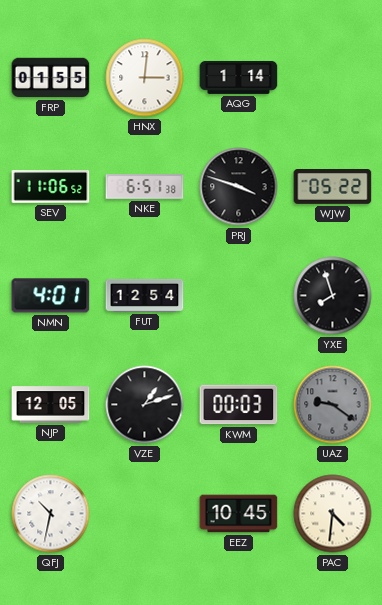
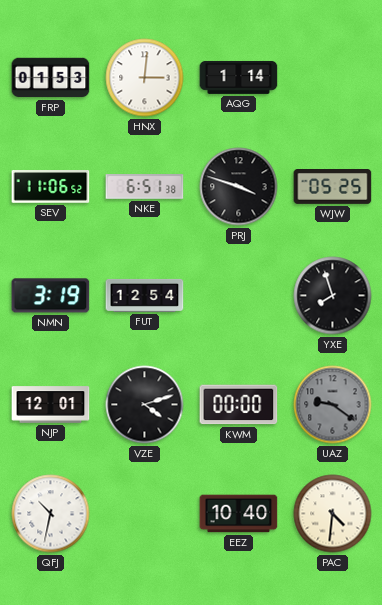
FRP: 01:55 -> 01:53
WJW: 05:22 -> 05:25
NMN: 4:01 -> 3:19
NJP: 12:05 -> 12:01
VZE: 1:12 -> 4:12
KWM: 00:03 -> 00:00
EEZ: 10:45 -> 10:40
